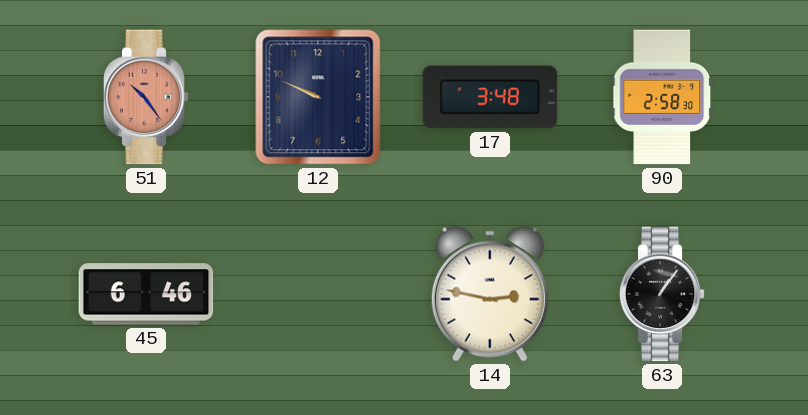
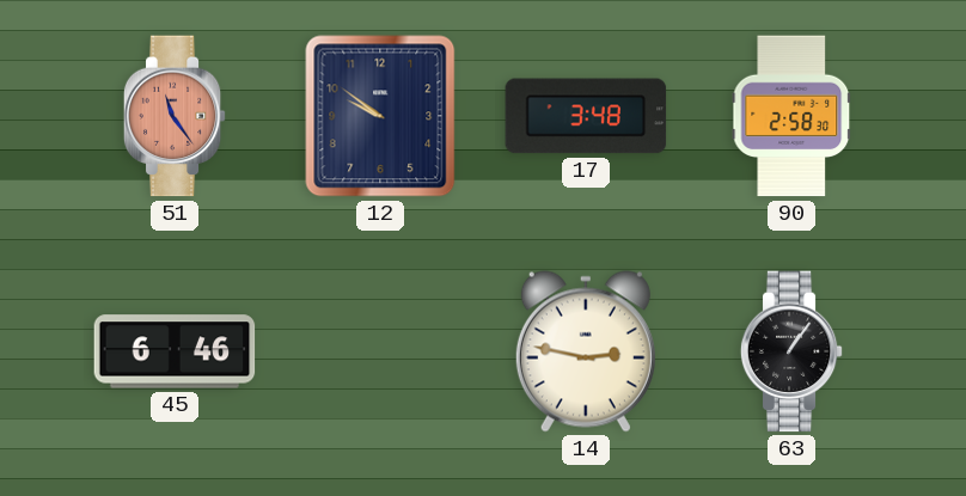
51: 10:24 -> 11:24
12: 9:49 -> 9:51
